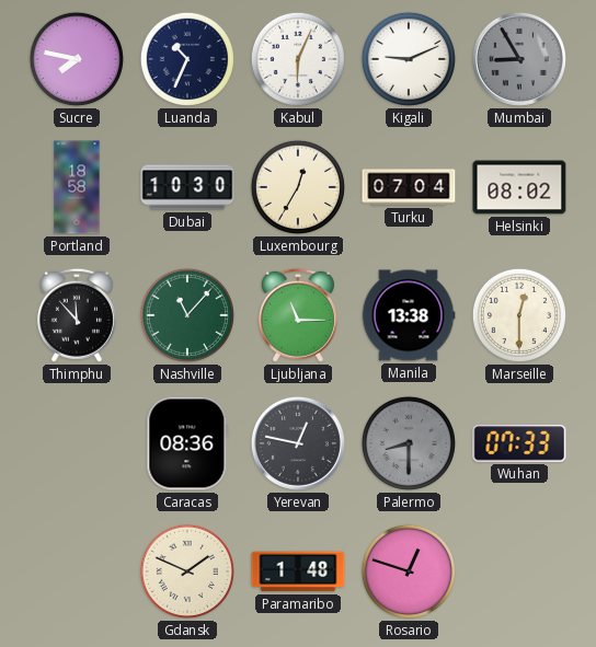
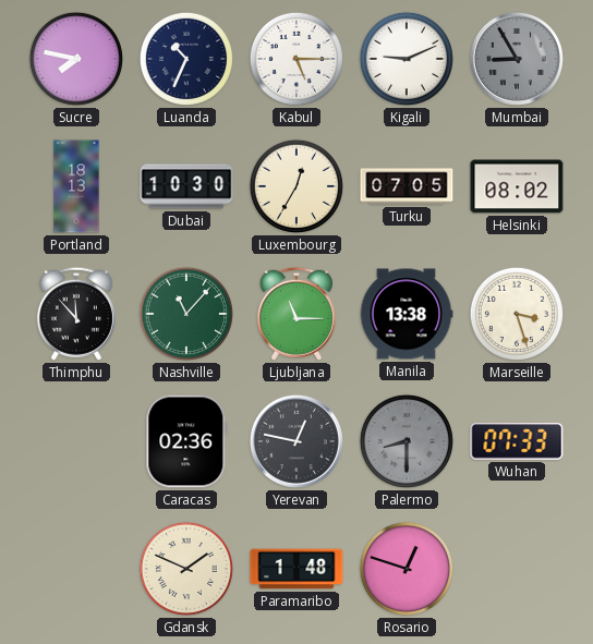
Kabul: 6:04 -> 5:15
Portland: 18:58 -> 18:13
Turku: 07:04 -> 07:05
Marseille: 12:30 -> 3:27
Caracas: 08:36 -> 02:36
